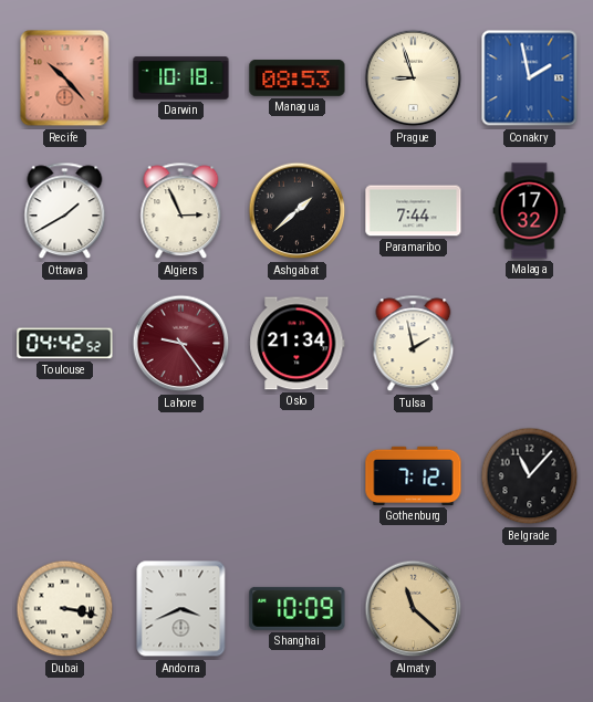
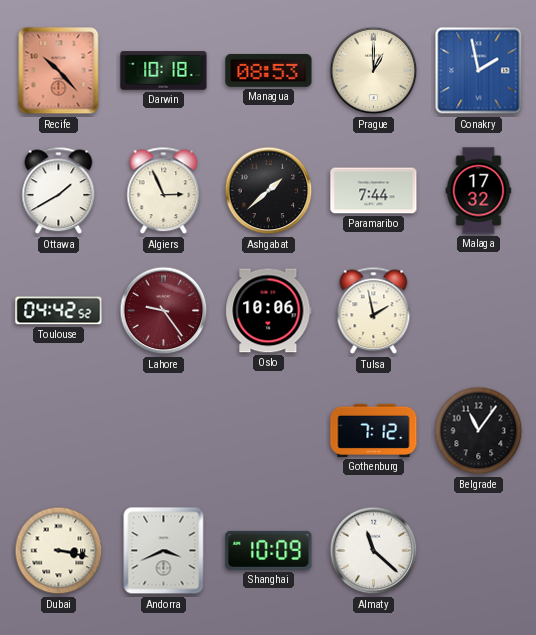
Prague: 8:57 -> 1:00
Oslo: 21:34 -> 10:06
Belgrade: 11:07 -> 11:06
Almaty dial: champagne -> white
